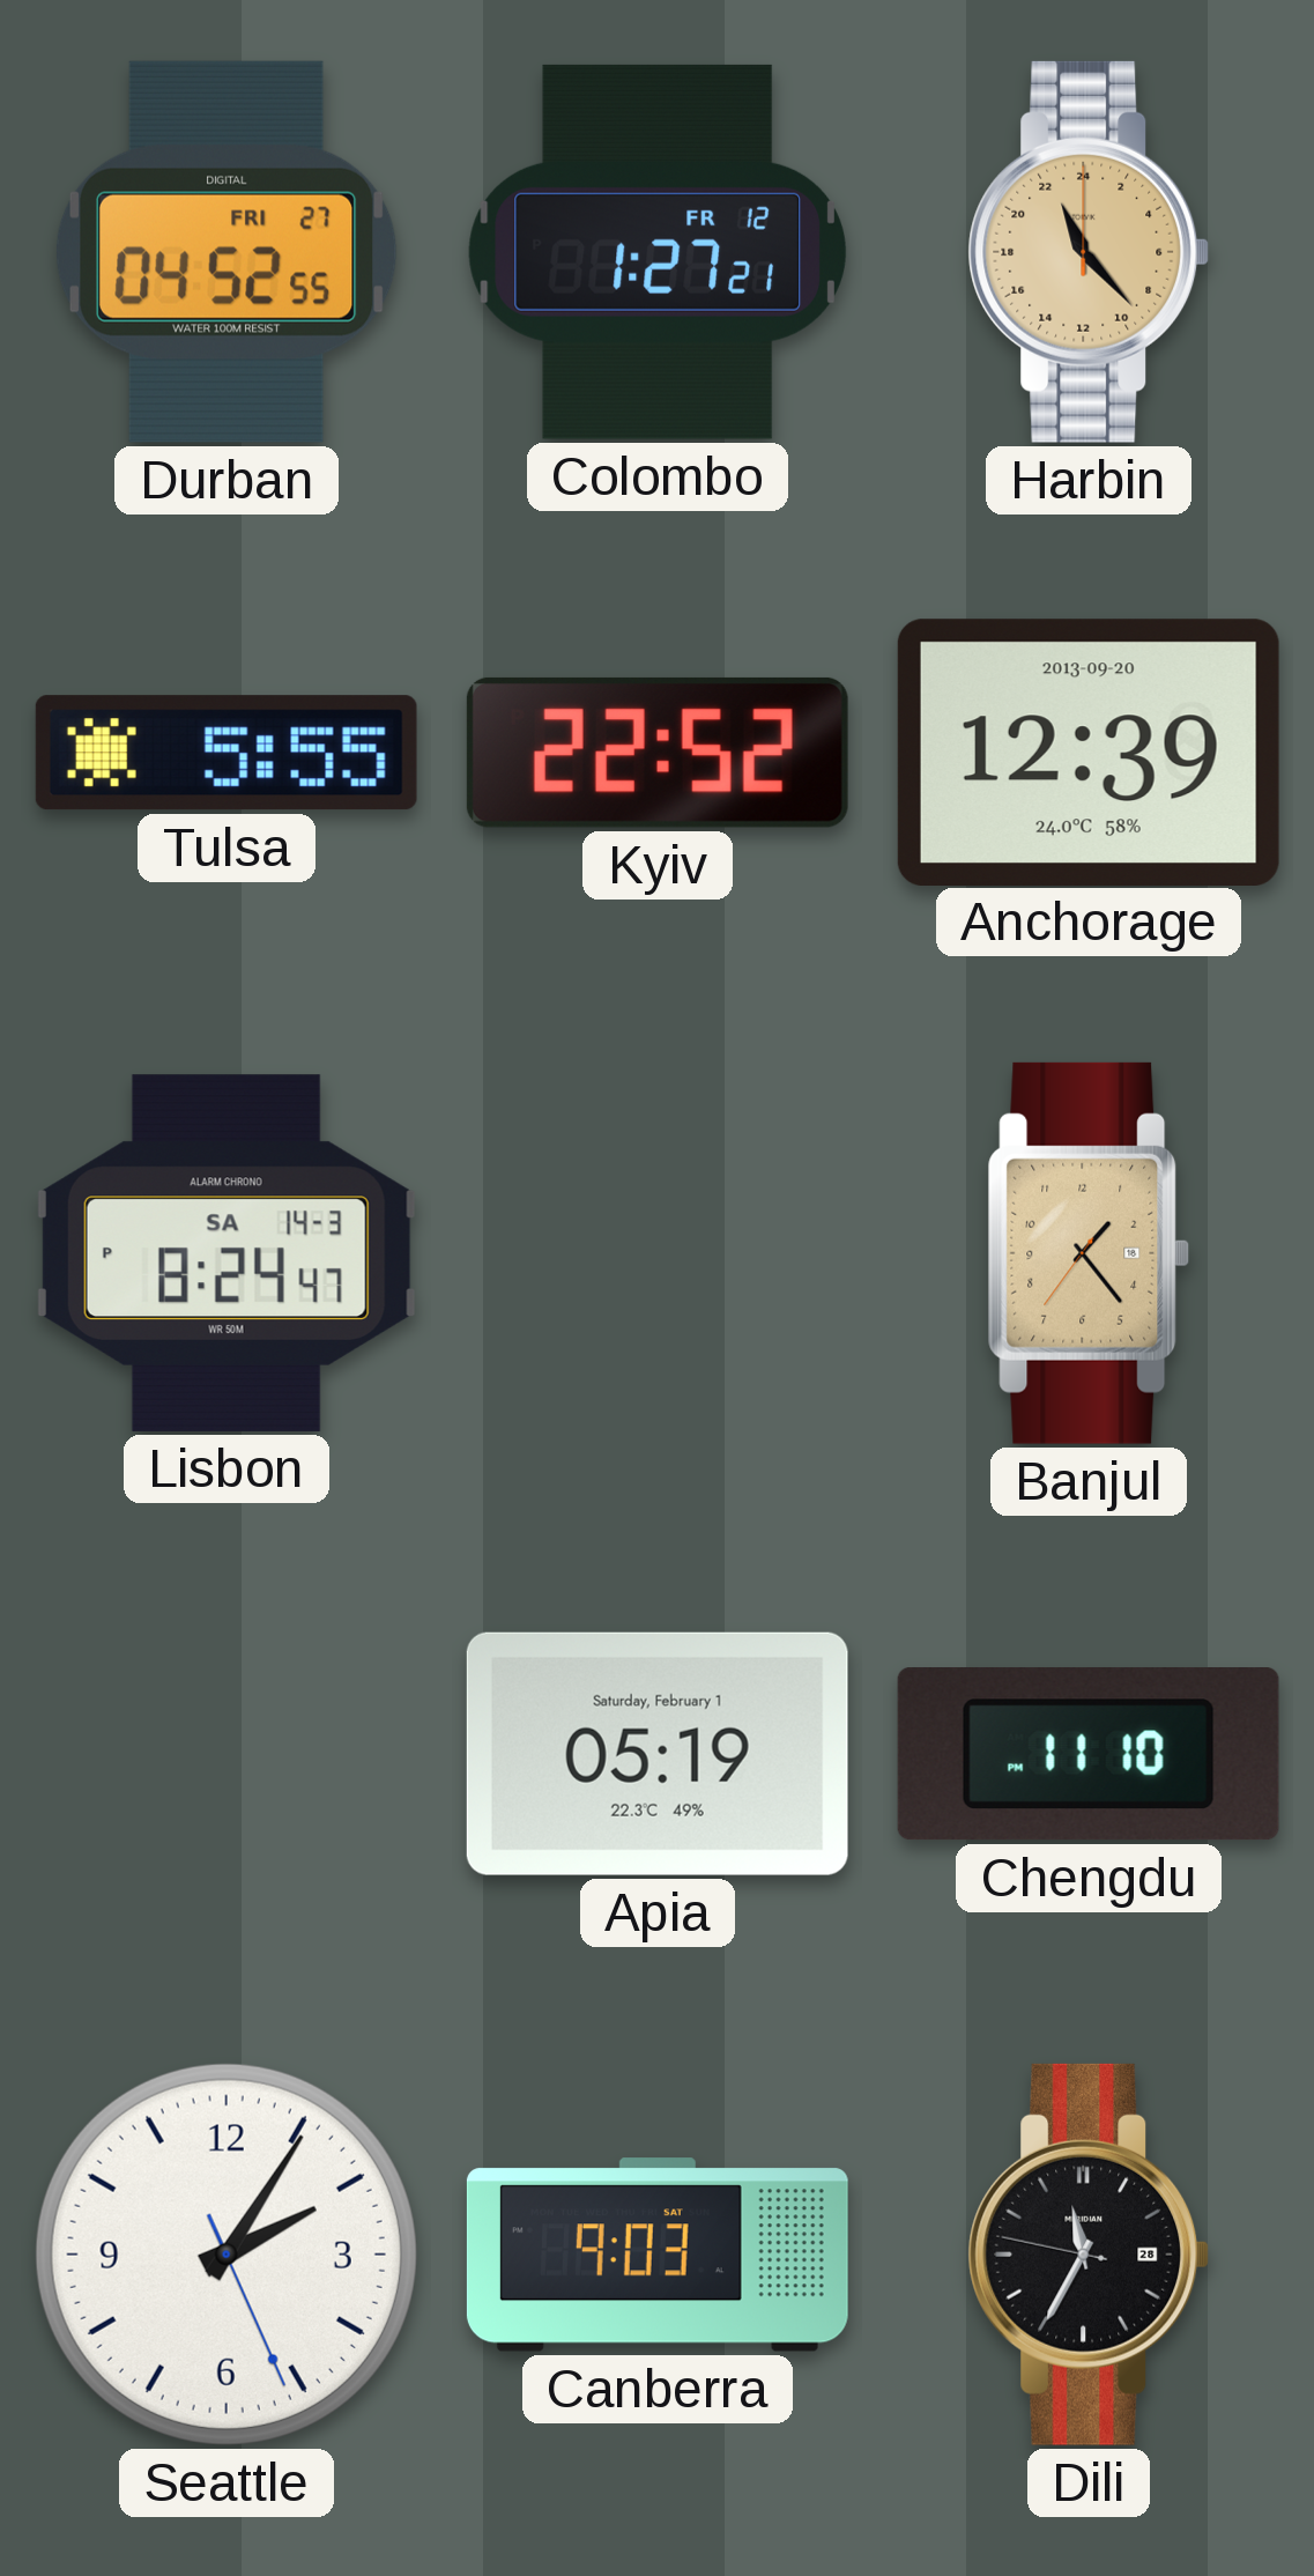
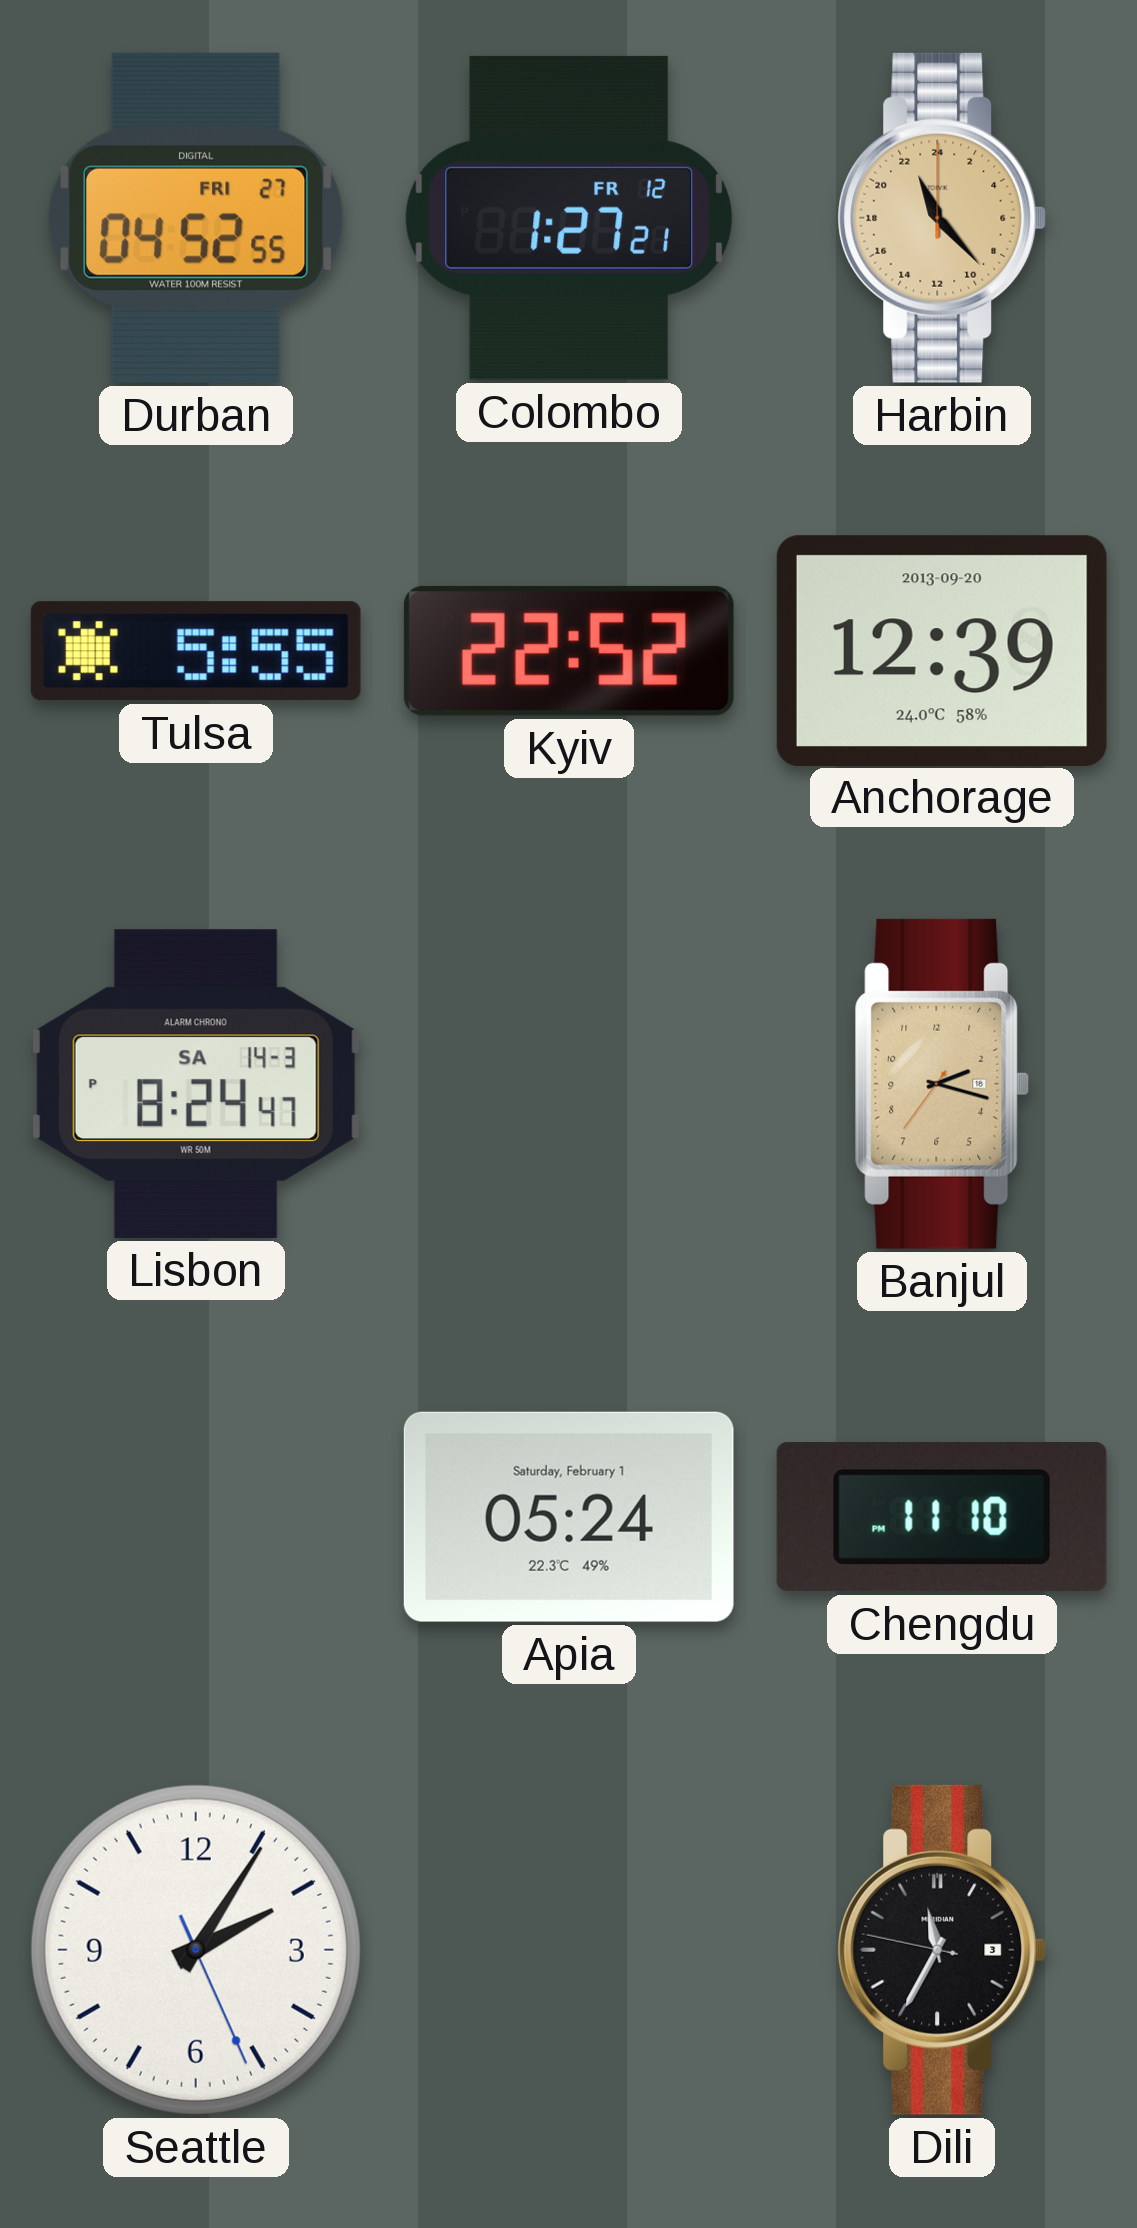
Banjul: 1:23 -> 2:17
Apia: 05:19 -> 05:24
Canberra: 9:03 -> none
Dili date: 28 -> 3
